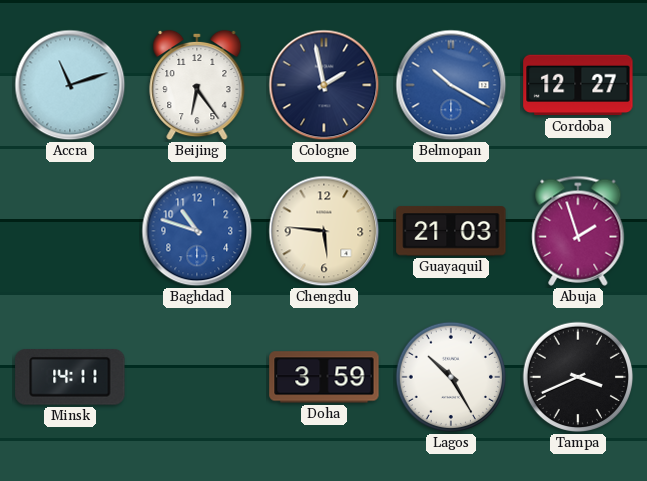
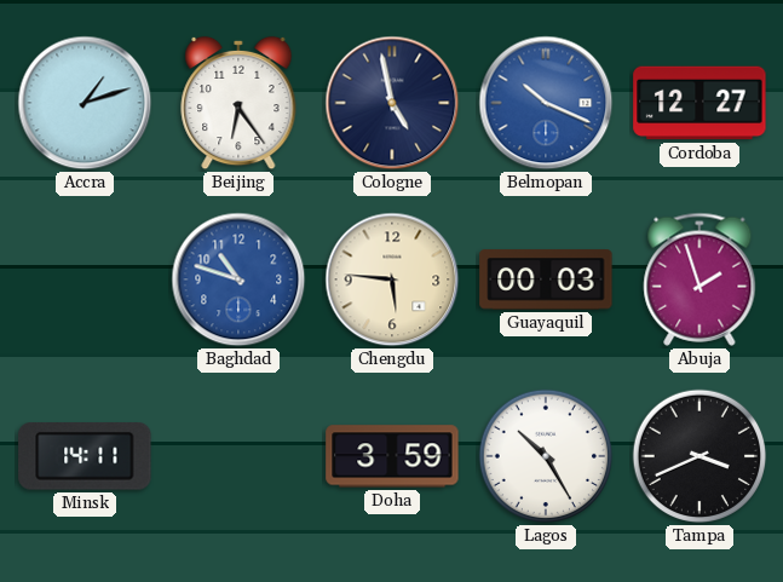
Accra: 11:12 -> 1:12
Cologne: 1:58 -> 4:58
Belmopan: 10:20 -> 10:19
Guayaquil: 21:03 -> 00:03
